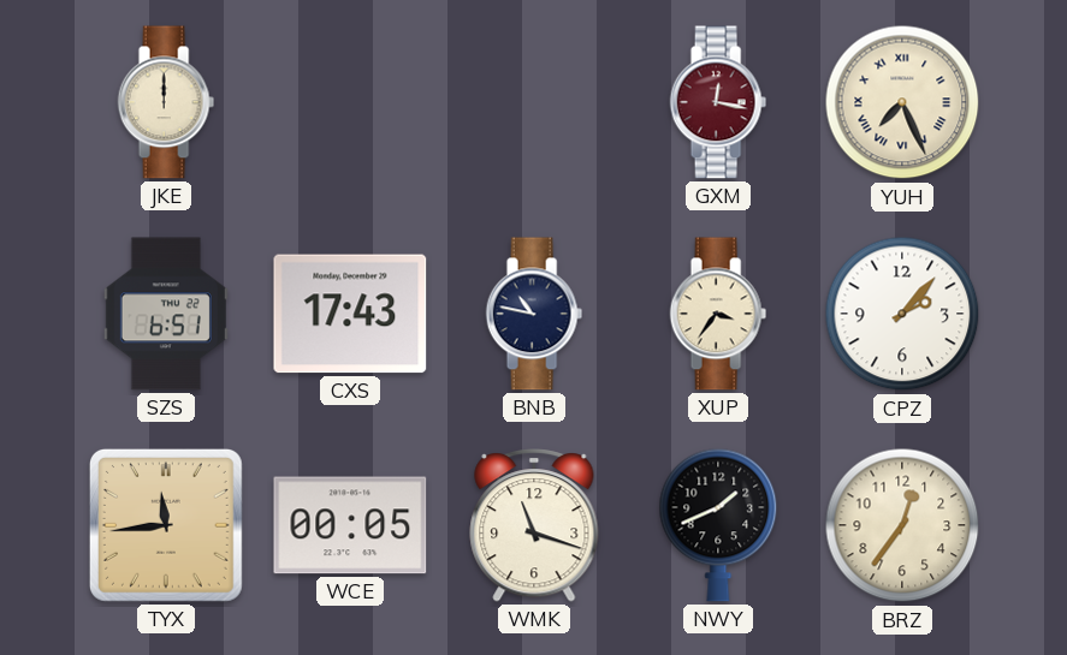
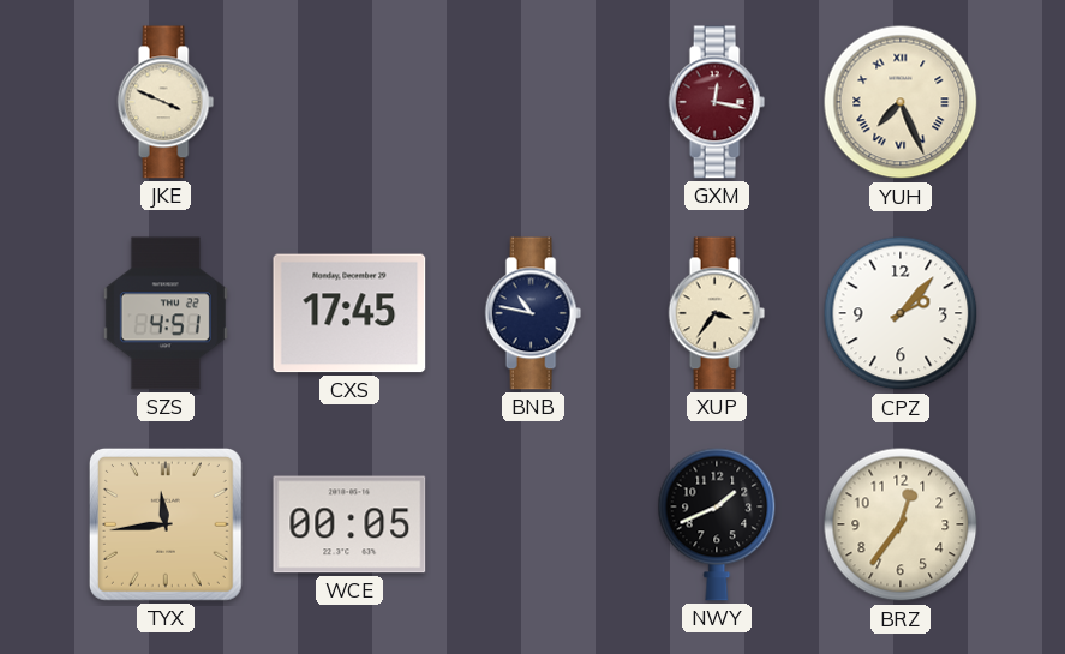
JKE: 12:00 -> 3:49
SZS: 6:51 -> 4:51
CXS: 17:43 -> 17:45
WMK: 11:18 -> none
